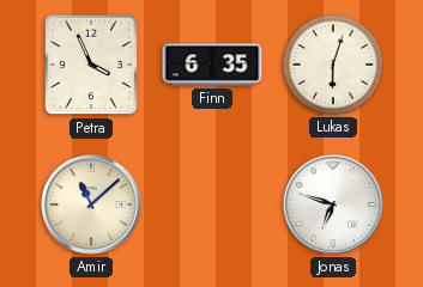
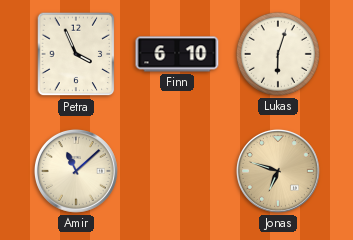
Finn: 6:35 -> 6:10
Jonas dial: white -> champagne
